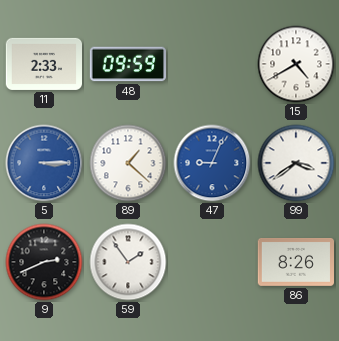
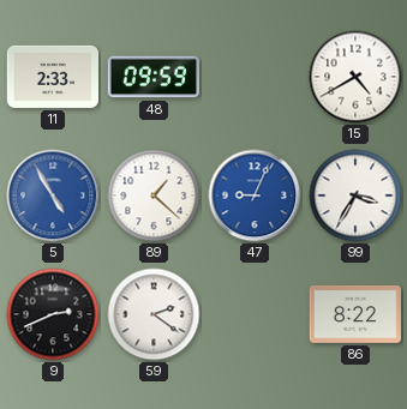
5: 3:15 -> 4:55
99: 3:39 -> 3:35
59: 1:54 -> 2:21
86: 8:26 -> 8:22
